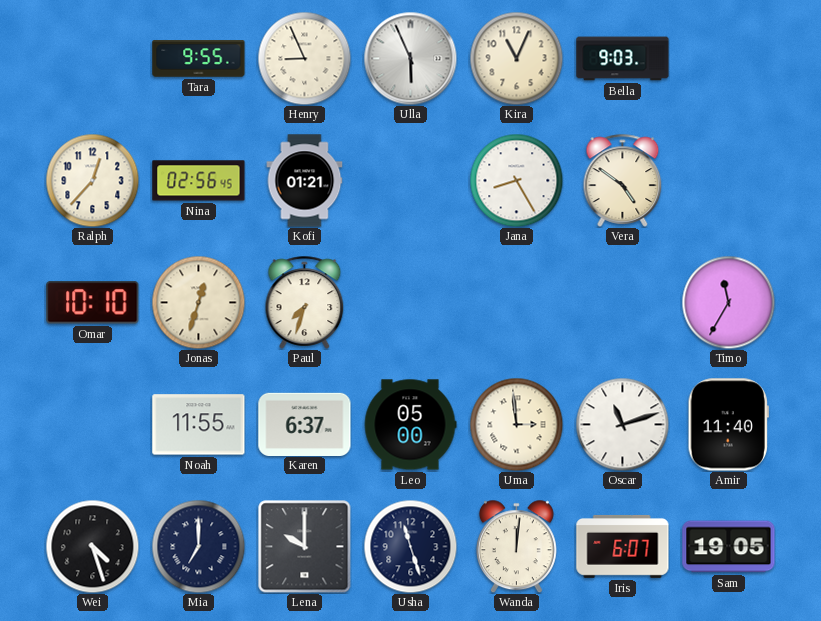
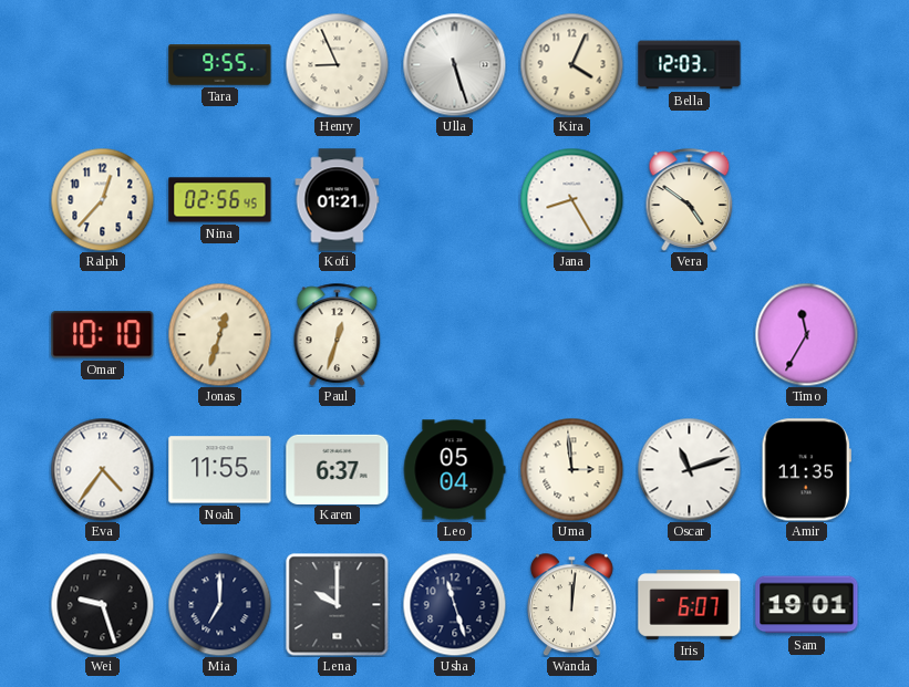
Ulla: 5:56 -> 5:27
Kira: 11:04 -> 4:04
Bella: 9:03 -> 12:03
Paul: 7:33 -> 12:33
Eva: none -> 4:36
Leo: 05:00 -> 05:04
Amir: 11:40 -> 11:35
Wei: 4:27 -> 9:27
Sam: 19:05 -> 19:01
